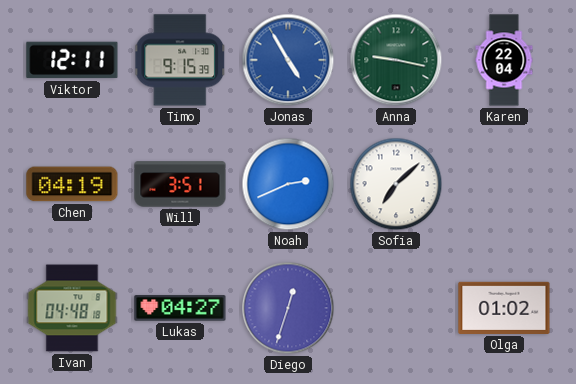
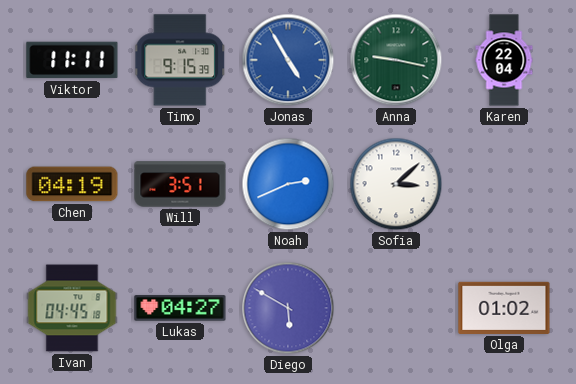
Viktor: 12:11 -> 11:11
Sofia: 7:08 -> 3:08
Ivan: 04:48 -> 04:45
Diego: 12:33 -> 5:50
